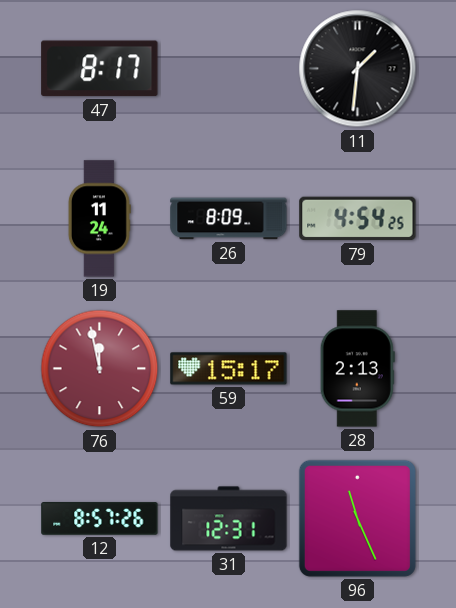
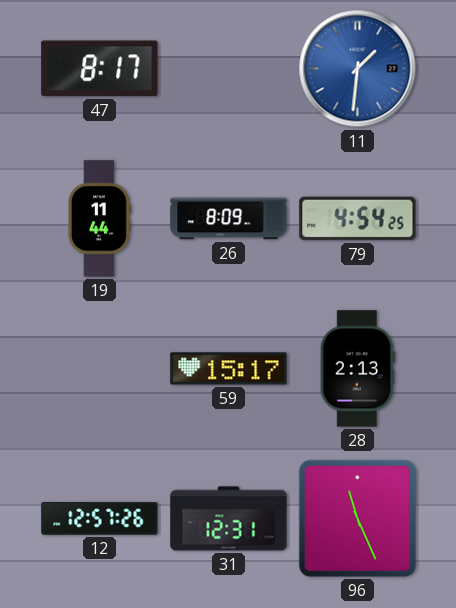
11 dial: black -> blue
19: 11:24 -> 11:44
76: 11:58 -> none
12: 8:57 -> 12:57
